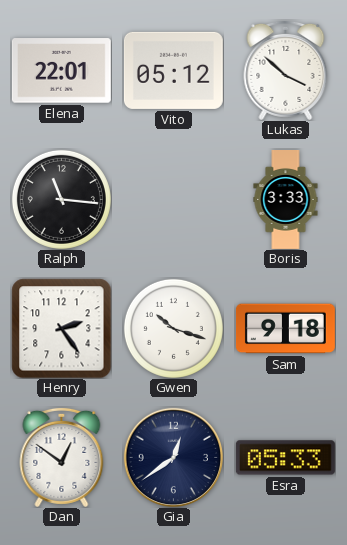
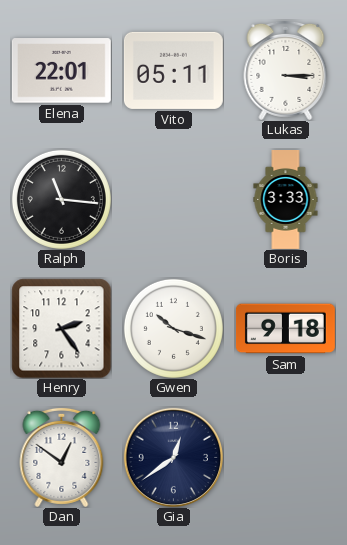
Vito: 05:12 -> 05:11
Lukas: 3:52 -> 3:15
Esra: 05:33 -> none
